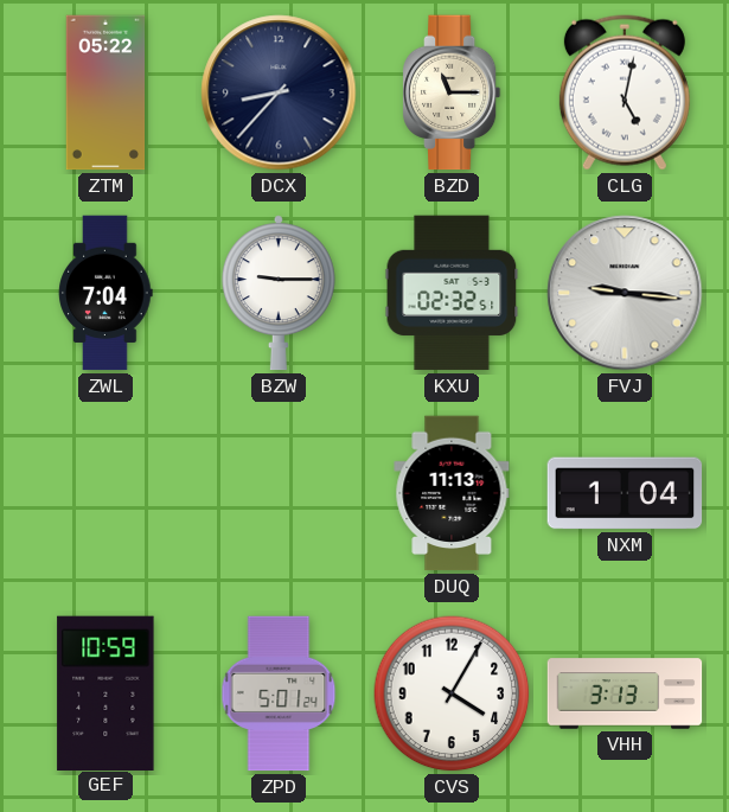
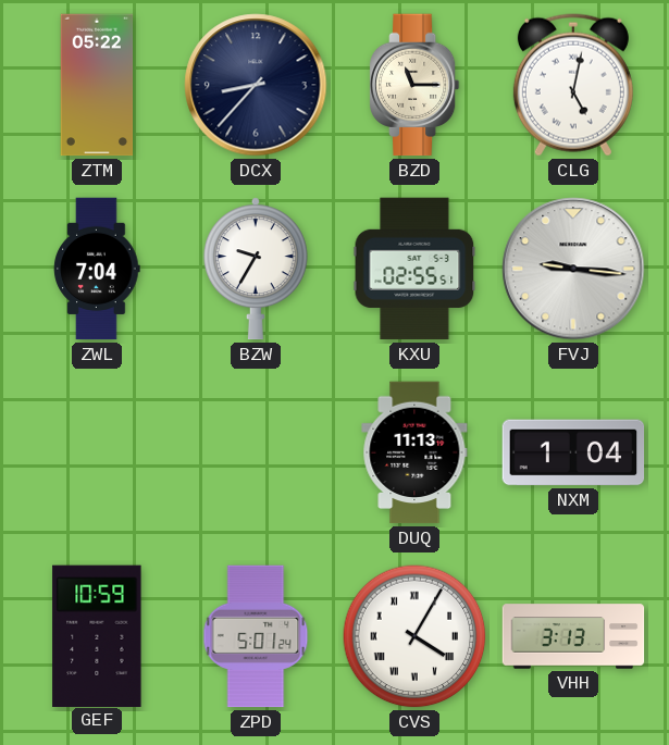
BZW: 9:15 -> 9:35
KXU: 02:32 -> 02:55
CVS numerals: Arabic -> Roman
